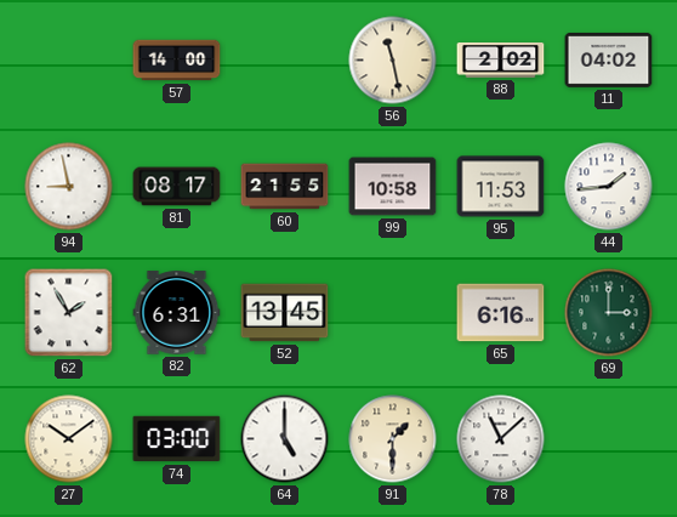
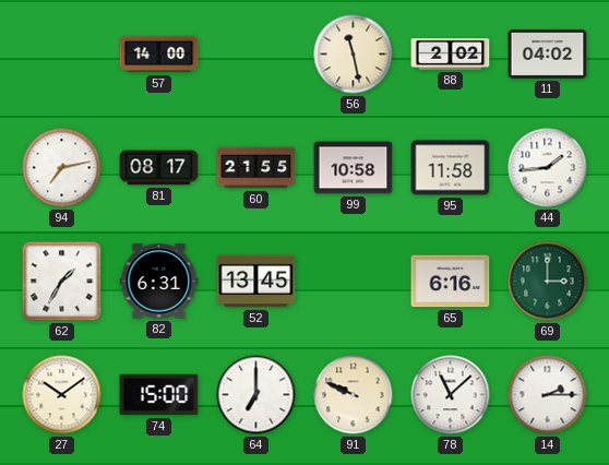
94: 8:58 -> 7:13
95: 11:53 -> 11:58
62: 1:55 -> 1:35
74: 03:00 -> 15:00
64: 5:00 -> 7:00
91: 1:30 -> 9:49
14: none -> 2:15
